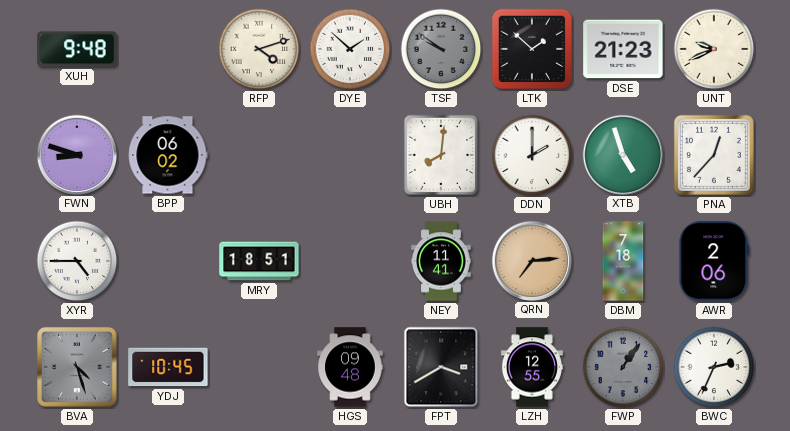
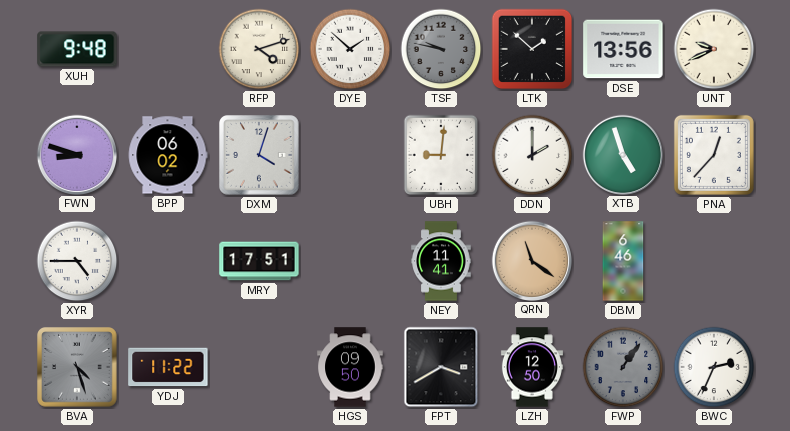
TSF: 9:51 -> 9:47
DSE: 21:23 -> 13:56
DXM: none -> 4:03
UBH: 8:01 -> 9:01
MRY: 18:51 -> 17:51
QRN: 7:14 -> 11:21
DBM: 7:18 -> 6:46
AWR: 2:06 -> none
YDJ: 10:45 -> 11:22
HGS: 09:48 -> 09:50
LZH: 12:55 -> 12:50
